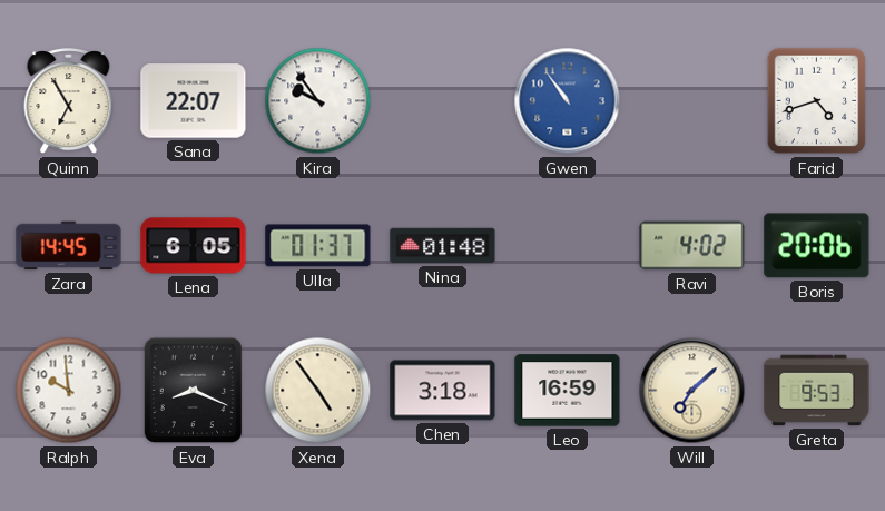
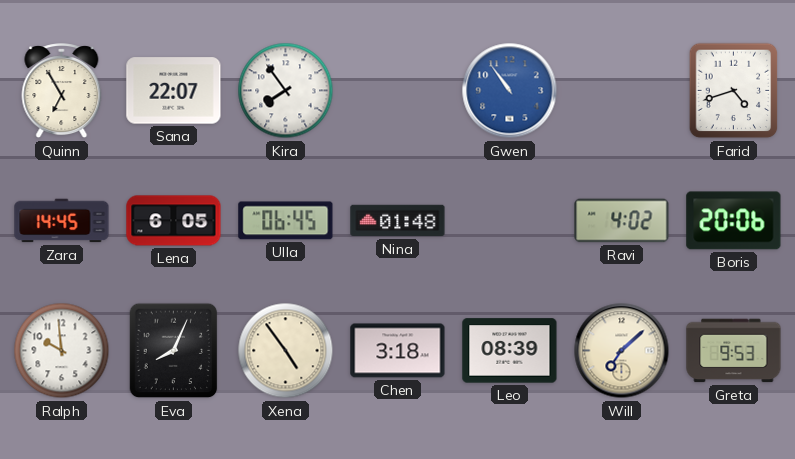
Kira: 9:54 -> 7:54
Ulla: 01:37 -> 06:45
Eva: 8:19 -> 8:04
Leo: 16:59 -> 08:39
